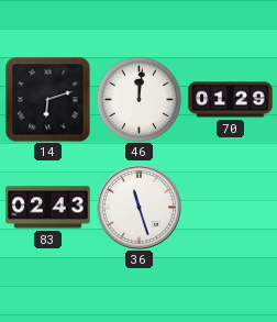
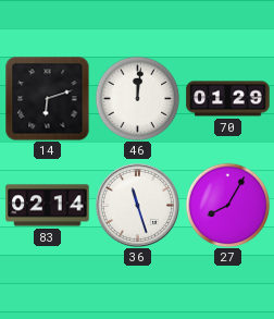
83: 02:43 -> 02:14
27: none -> 8:05
